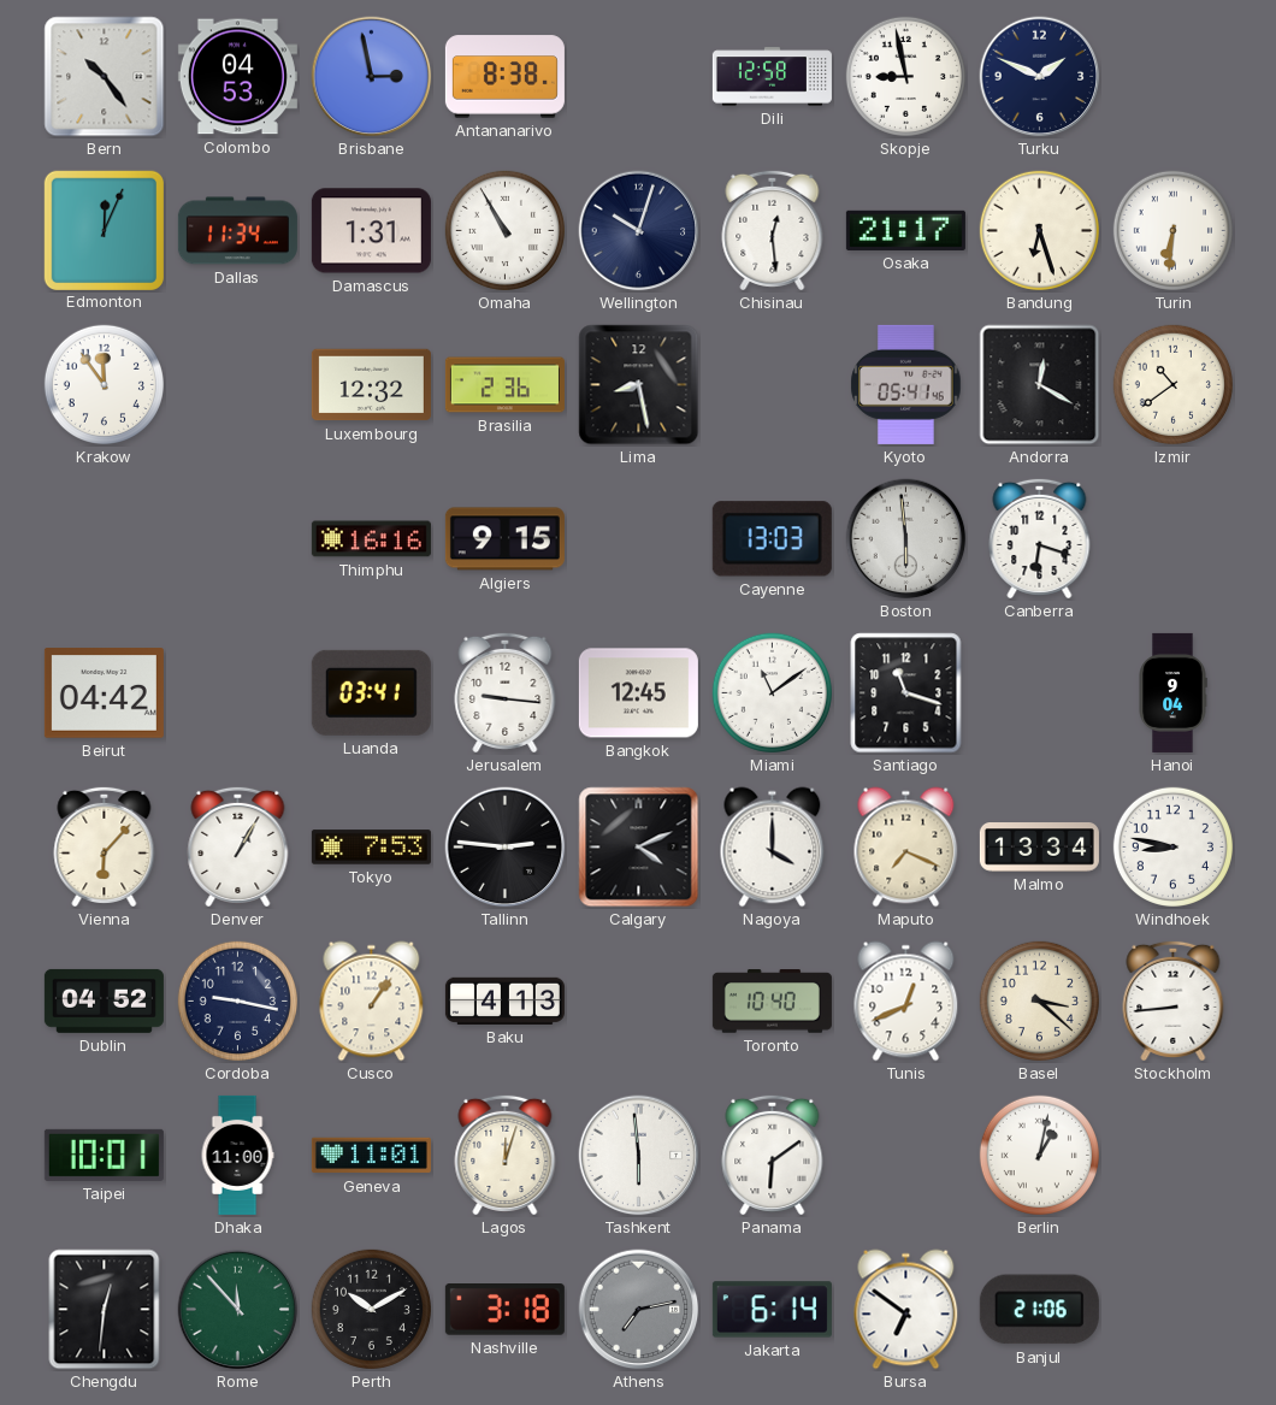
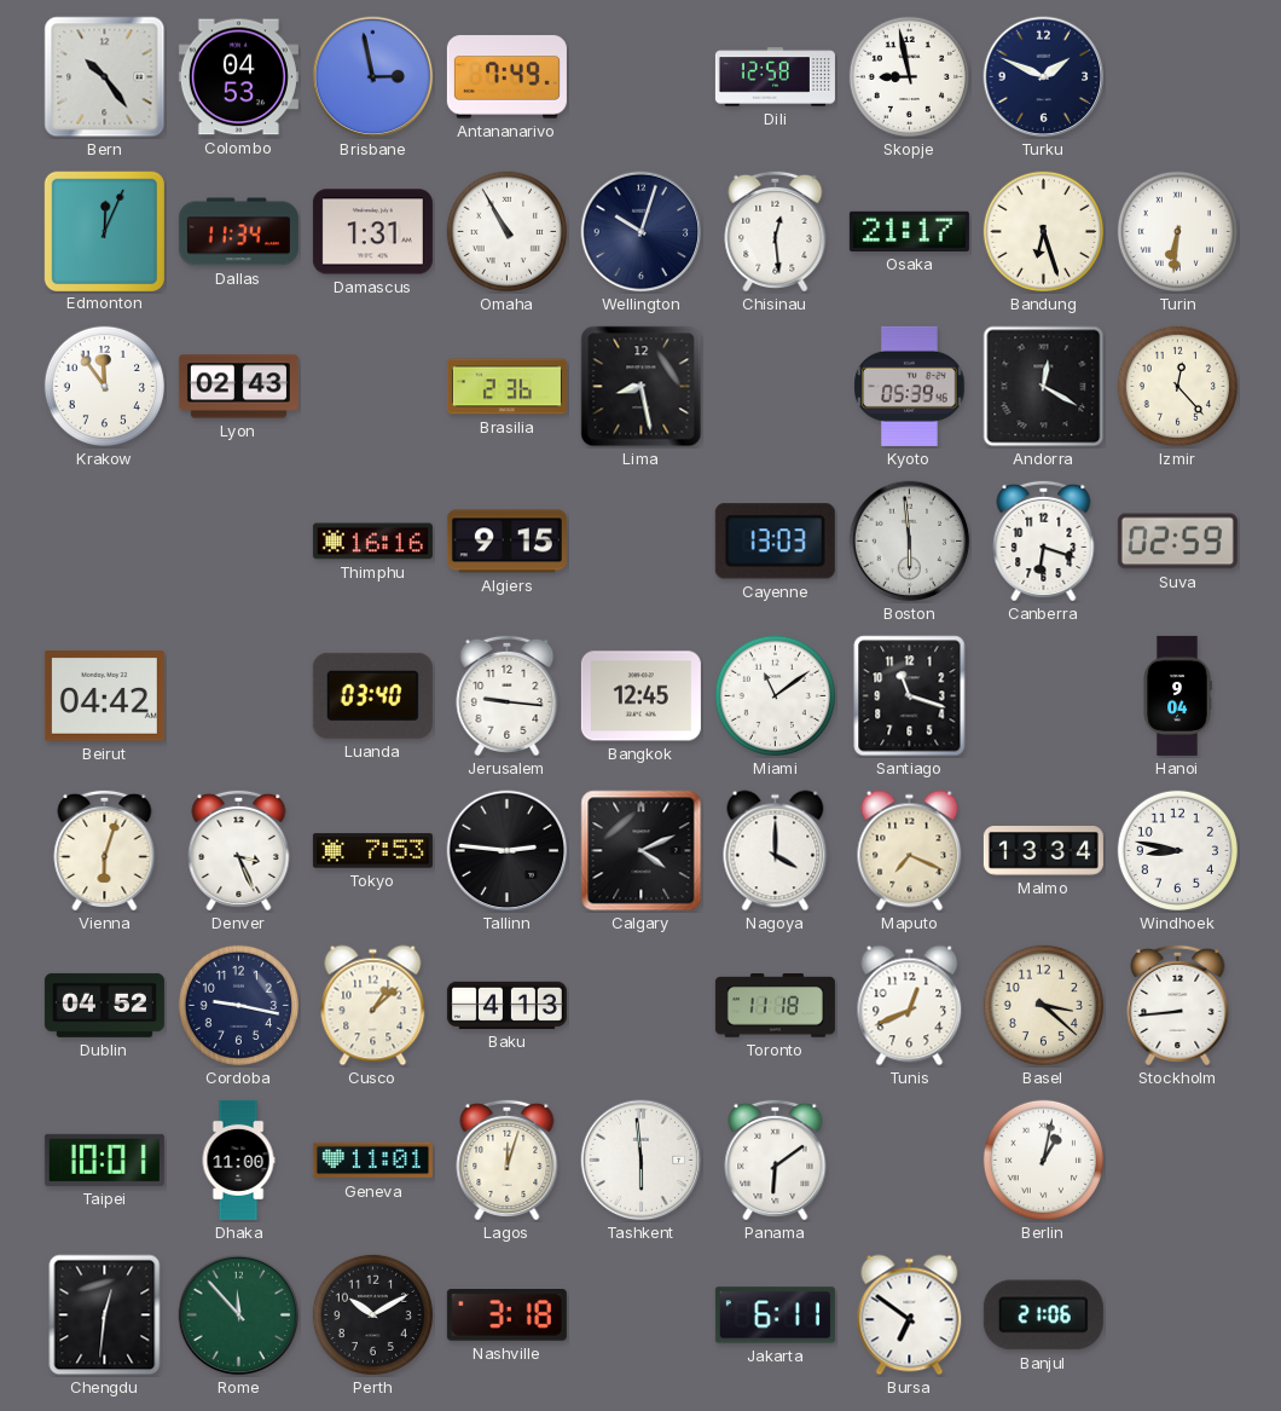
Antananarivo: 8:38 -> 7:49
Lyon: none -> 02:43
Luxembourg: 12:32 -> none
Kyoto: 05:41 -> 05:39
Izmir: 10:39 -> 12:23
Suva: none -> 02:59
Luanda: 03:41 -> 03:40
Vienna: 6:07 -> 6:03
Denver: 1:05 -> 3:26
Cusco: 1:06 -> 1:08
Toronto: 10:40 -> 11:18
Athens: 7:13 -> none
Jakarta: 6:14 -> 6:11
